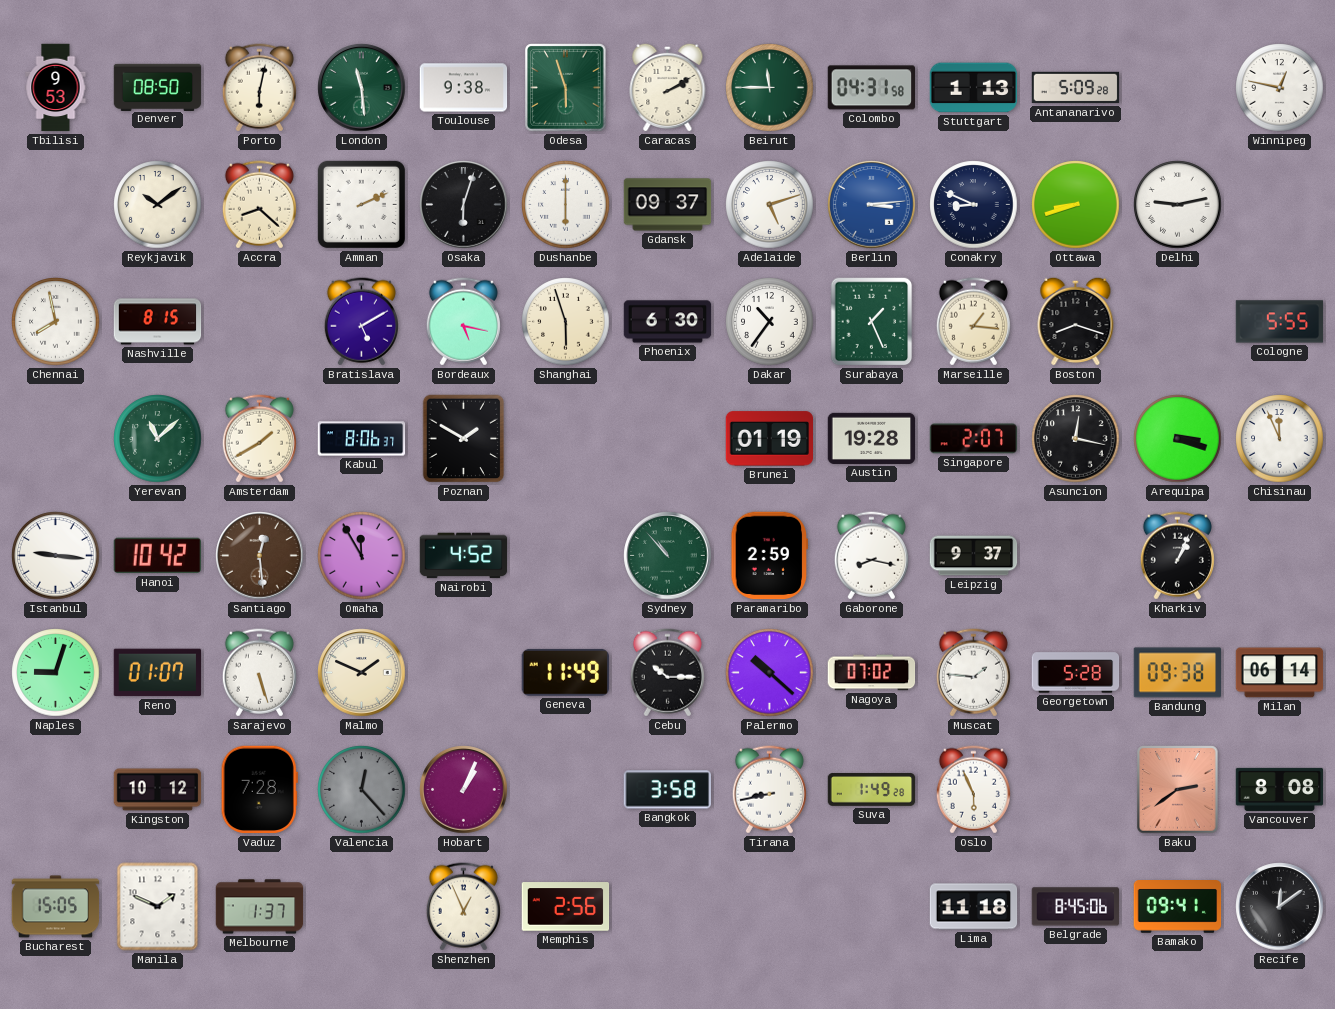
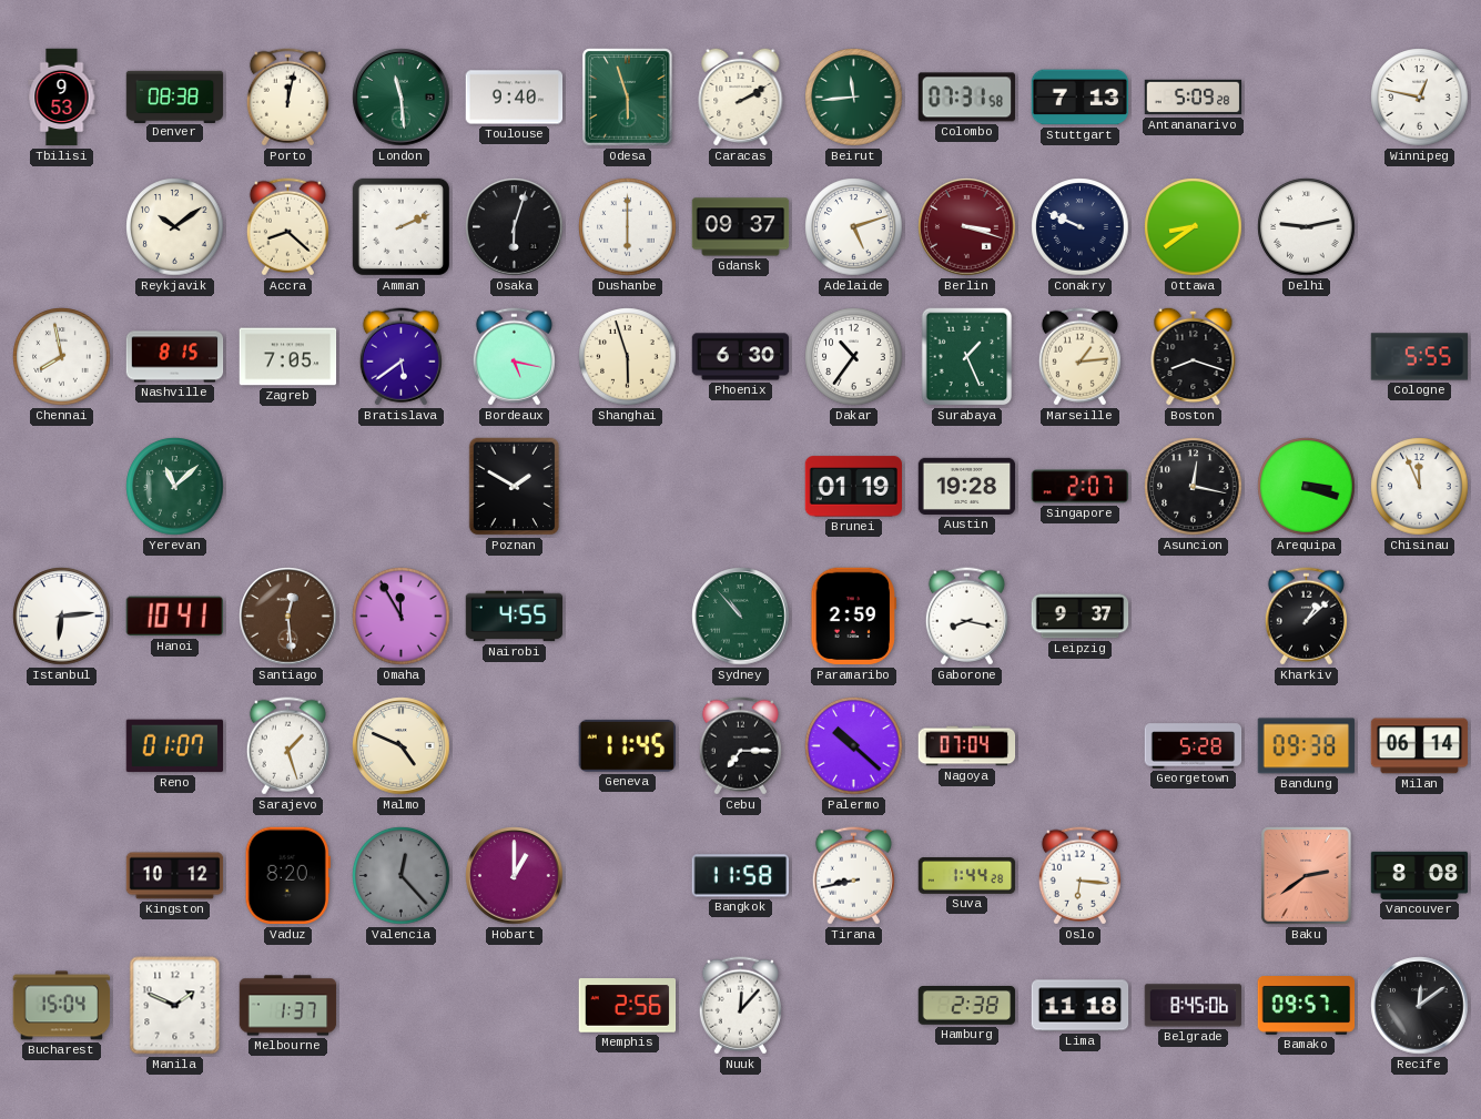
Denver: 08:50 -> 08:38
Porto: 6:02 -> 12:02
Toulouse: 9:38 -> 9:40
Beirut: 11:45 -> 11:44
Colombo: 04:31 -> 07:31
Stuttgart: 1:13 -> 7:13
Berlin: 3:14 -> 3:18
Berlin dial: blue -> burgundy
Conakry: 8:49 -> 9:49
Ottawa: 8:42 -> 8:39
Zagreb: none -> 7:05
Bratislava: 5:10 -> 5:39
Marseille: 1:16 -> 1:14
Amsterdam: 1:40 -> none
Kabul: 8:06 -> none
Istanbul: 9:16 -> 6:14
Hanoi: 10:42 -> 10:41
Nairobi: 4:52 -> 4:55
Kharkiv: 1:04 -> 1:08
Naples: 9:03 -> none
Sarajevo: 5:27 -> 1:27
Malmo: 1:49 -> 4:49
Geneva: 11:49 -> 11:45
Cebu: 10:15 -> 7:15
Nagoya: 07:02 -> 07:04
Muscat: 1:46 -> none
Vaduz: 7:28 -> 8:20
Hobart: 1:04 -> 1:00
Bangkok: 3:58 -> 11:58
Suva: 1:49 -> 1:44
Oslo: 5:56 -> 6:16
Bucharest: 15:05 -> 15:04
Shenzhen: 12:56 -> none
Nuuk: none -> 12:07
Hamburg: none -> 2:38
Bamako: 09:41 -> 09:57
